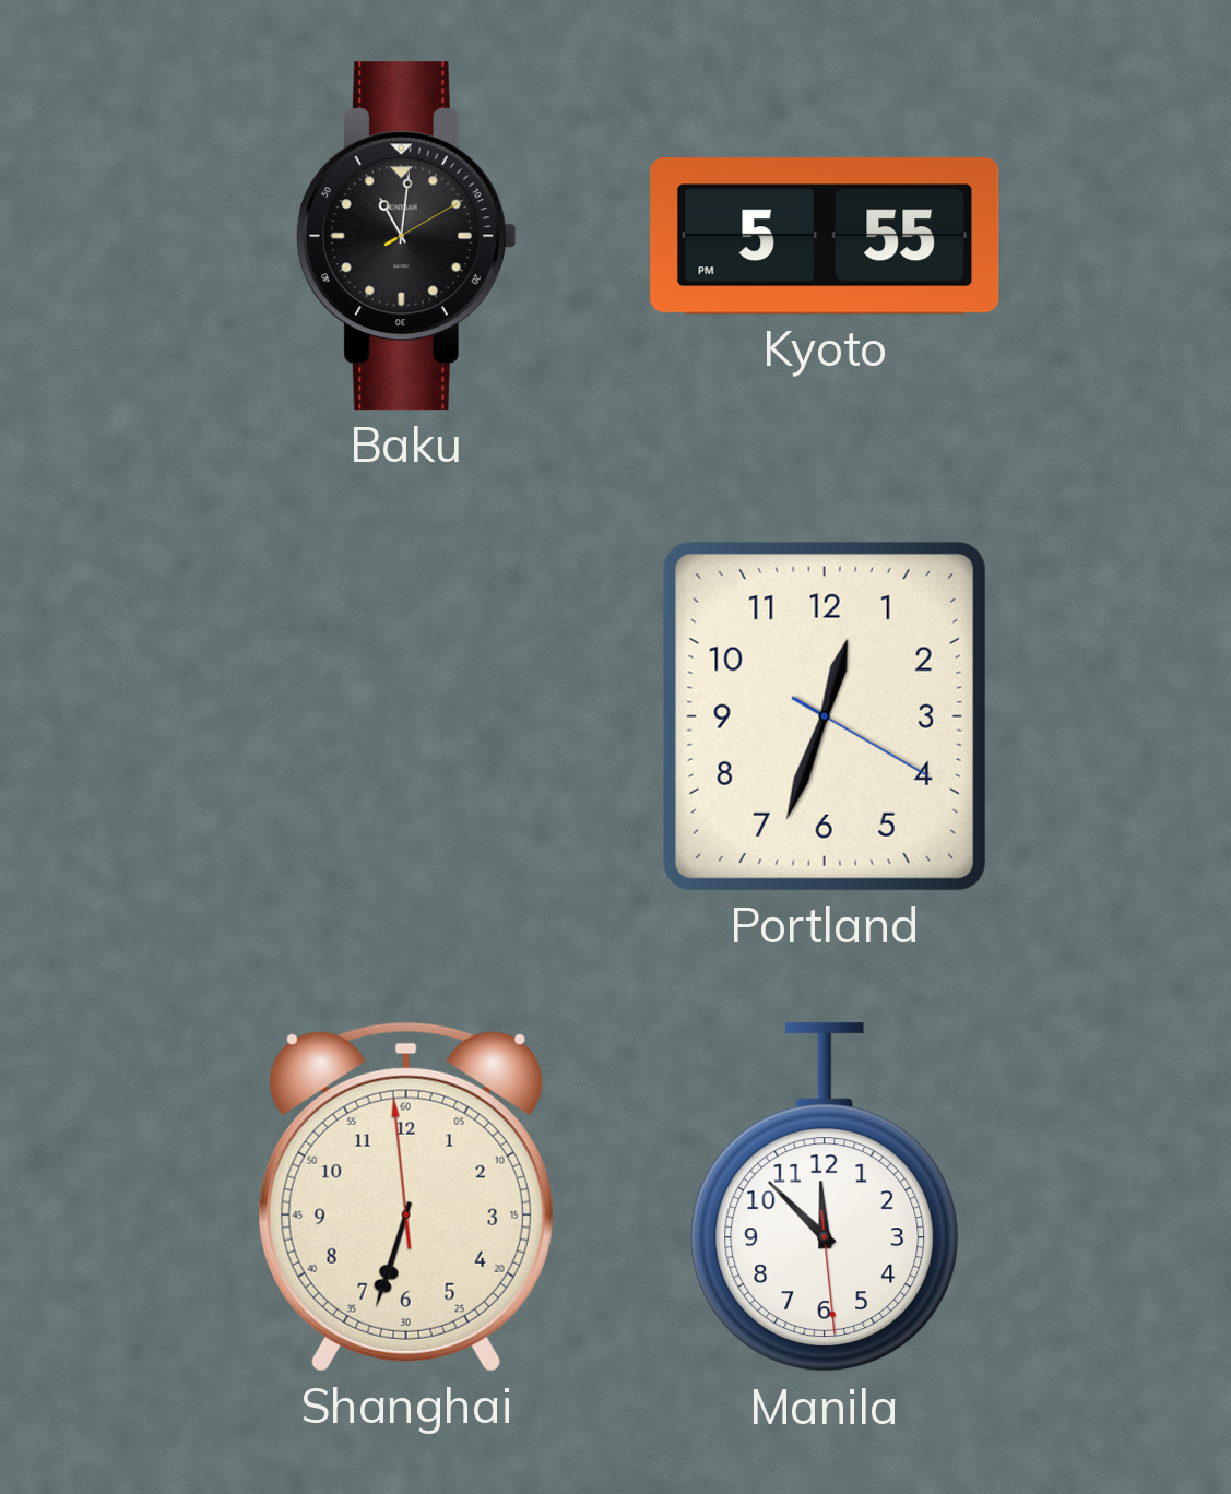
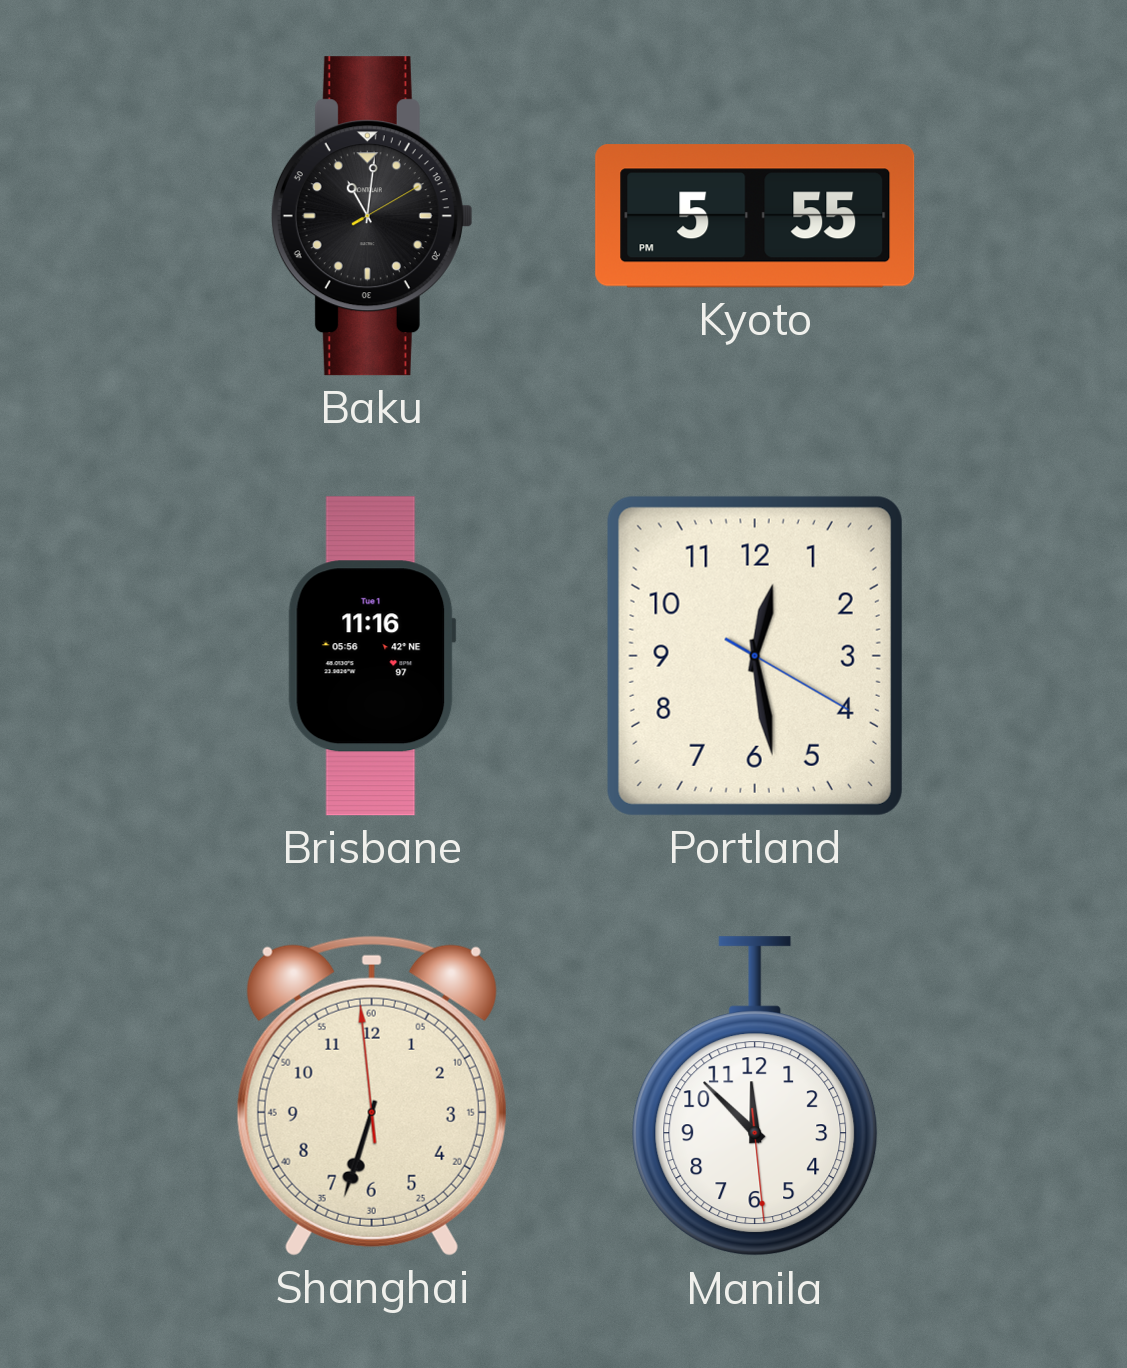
Brisbane: none -> 11:16
Portland: 12:33 -> 12:28
